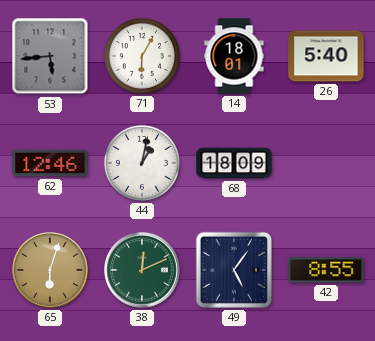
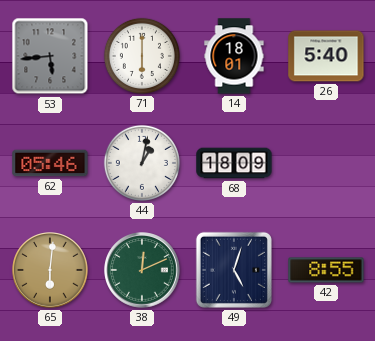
71: 6:05 -> 6:00
62: 12:46 -> 05:46
65: 6:03 -> 6:01
49: 5:06 -> 5:03
